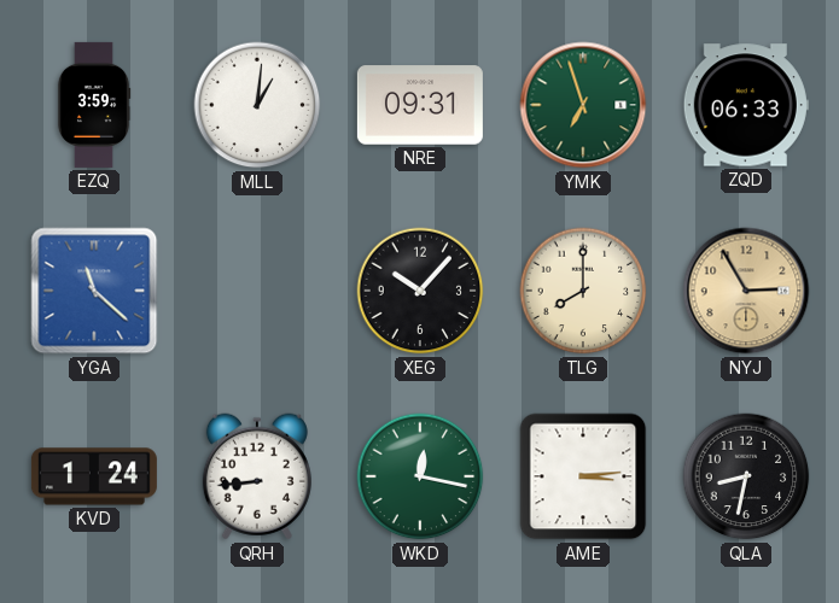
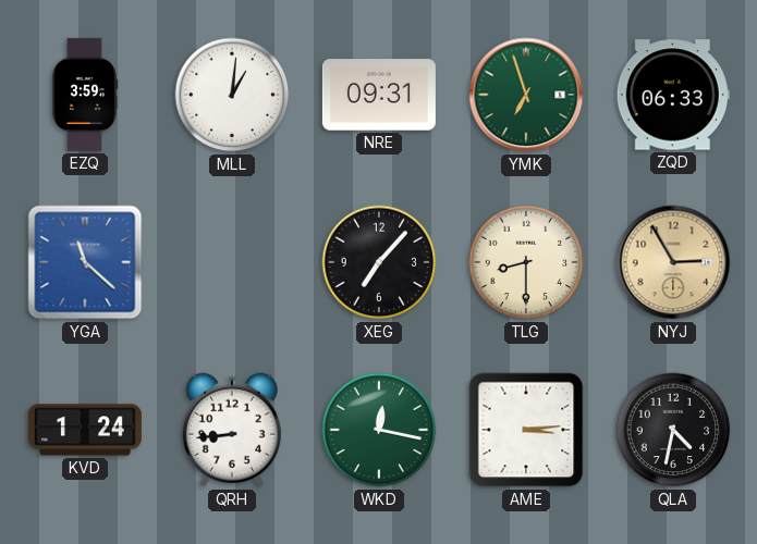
XEG: 10:07 -> 7:07
TLG: 8:00 -> 8:30
QLA: 8:32 -> 4:32
